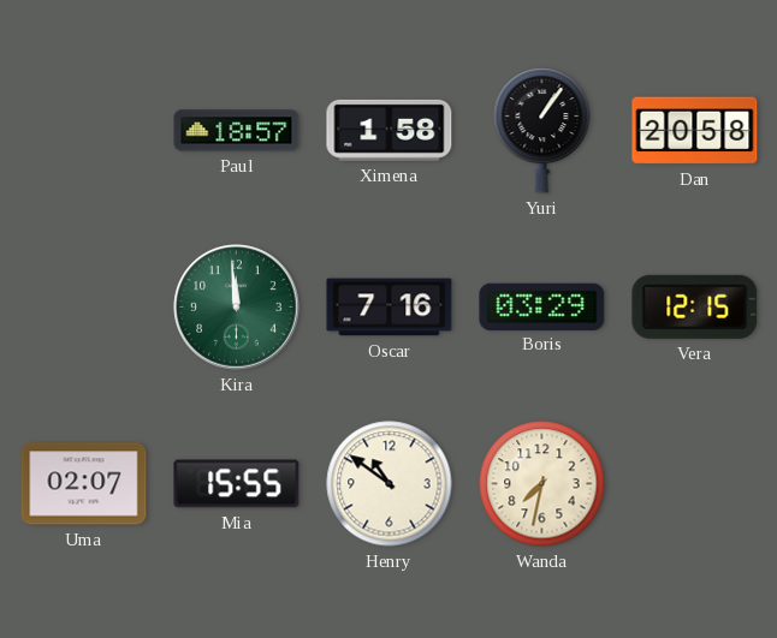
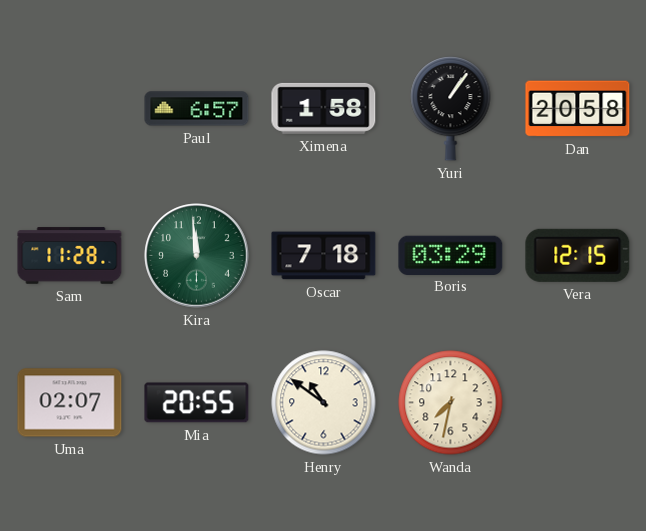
Paul: 18:57 -> 6:57
Sam: none -> 11:28
Oscar: 7:16 -> 7:18
Mia: 15:55 -> 20:55
